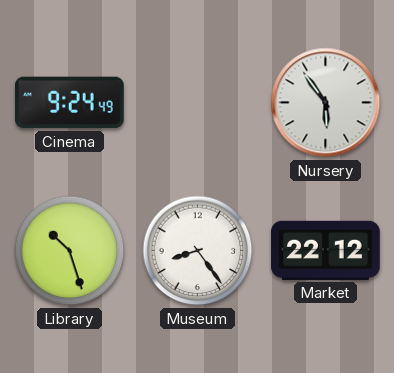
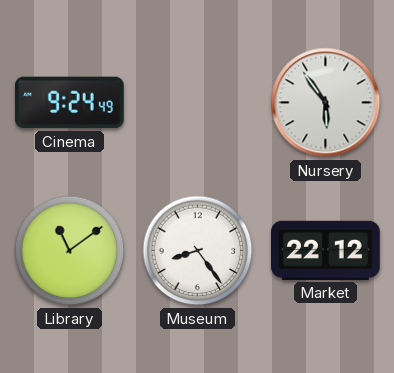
Library: 10:27 -> 11:09
